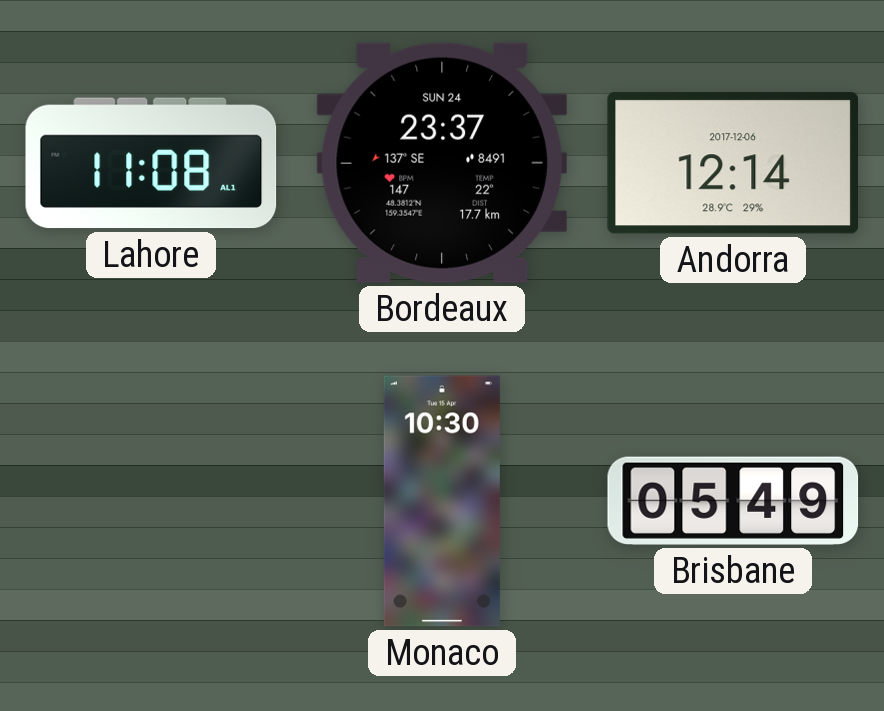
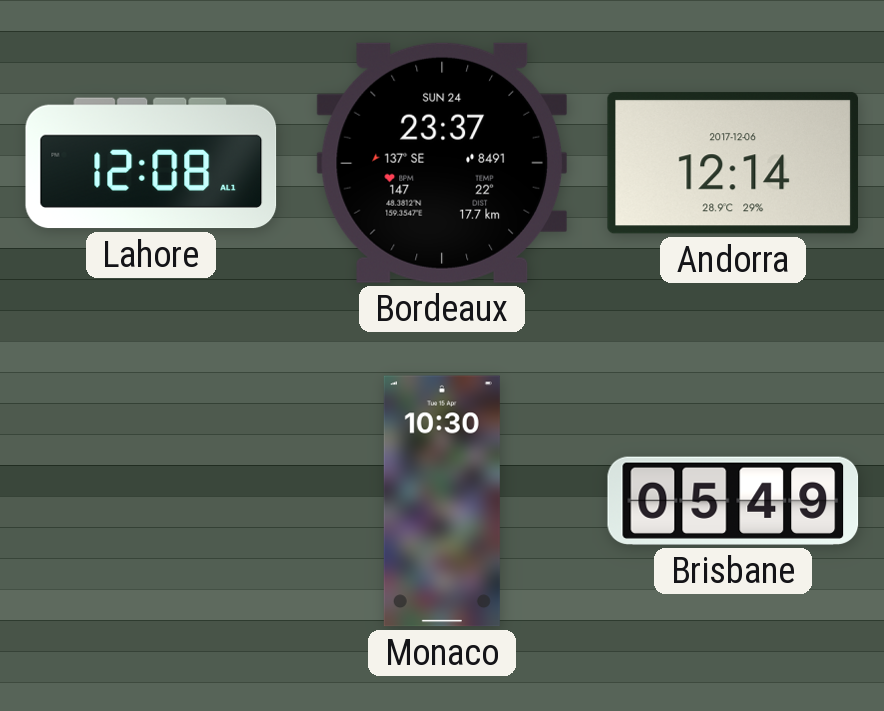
Lahore: 11:08 -> 12:08
